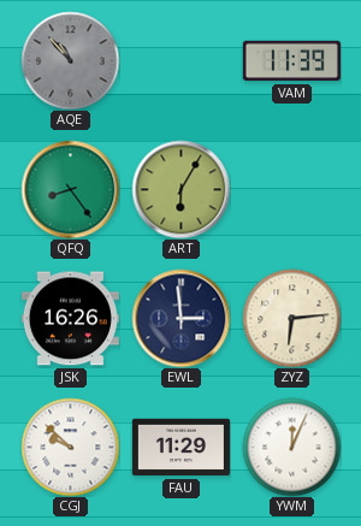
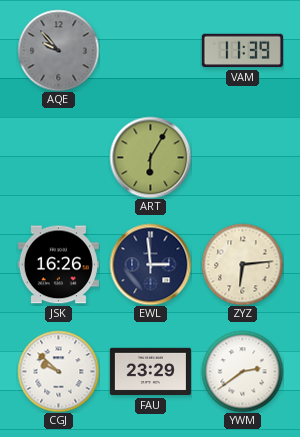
AQE: 10:53 -> 9:53
QFQ: 8:24 -> none
FAU: 11:29 -> 23:29
YWM: 12:04 -> 2:39
